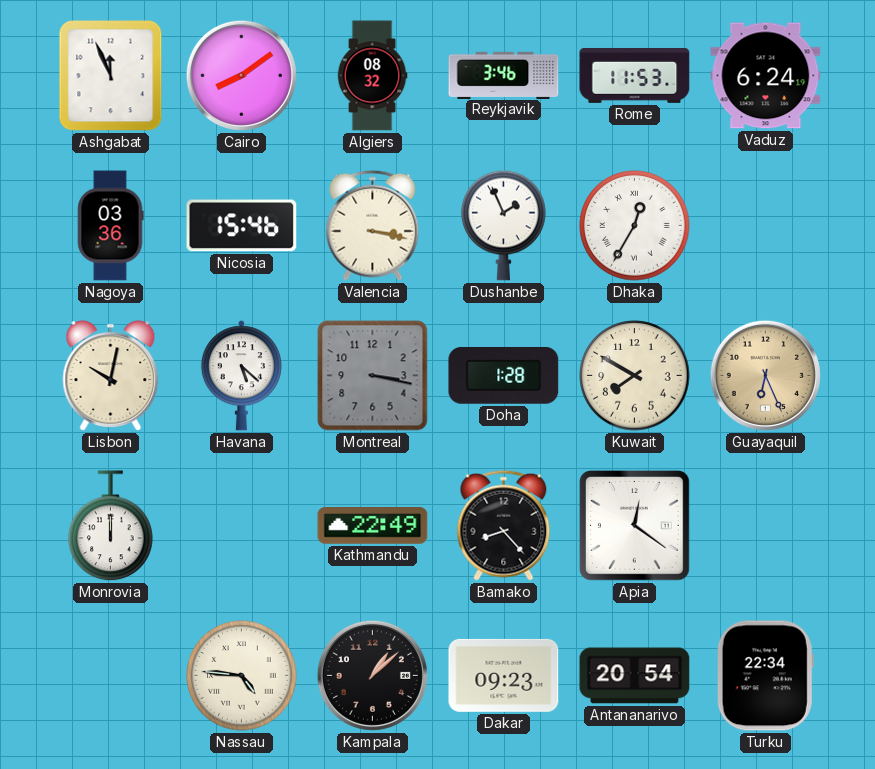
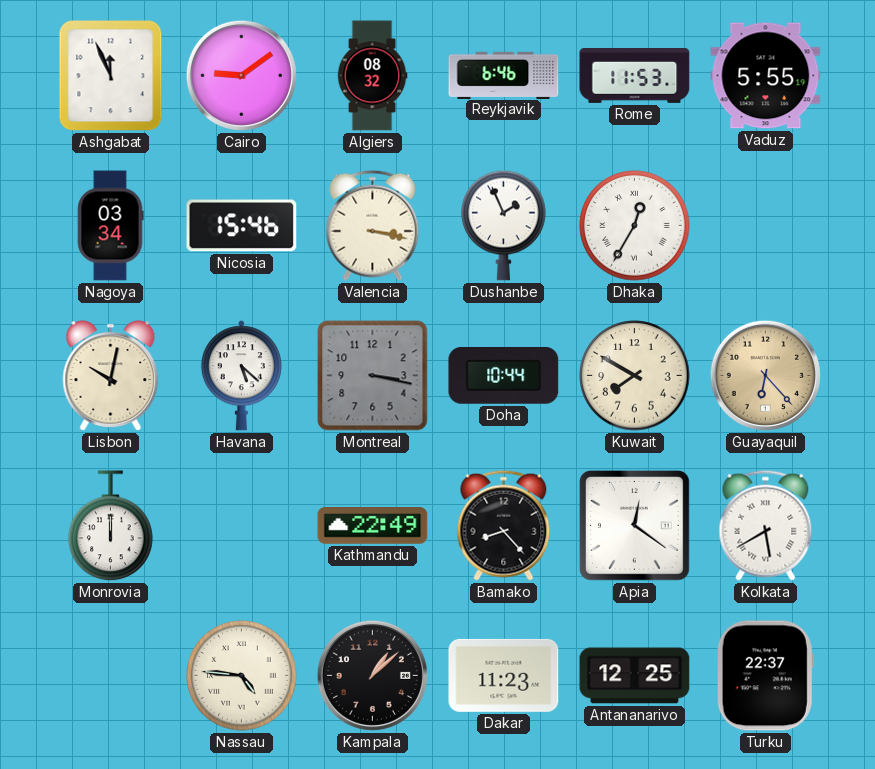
Cairo: 8:09 -> 9:09
Reykjavik: 3:46 -> 6:46
Vaduz: 6:24 -> 5:55
Nagoya: 03:36 -> 03:34
Doha: 1:28 -> 10:44
Guayaquil: 6:26 -> 6:23
Kolkata: none -> 5:40
Dakar: 09:23 -> 11:23
Antananarivo: 20:54 -> 12:25
Turku: 22:34 -> 22:37
